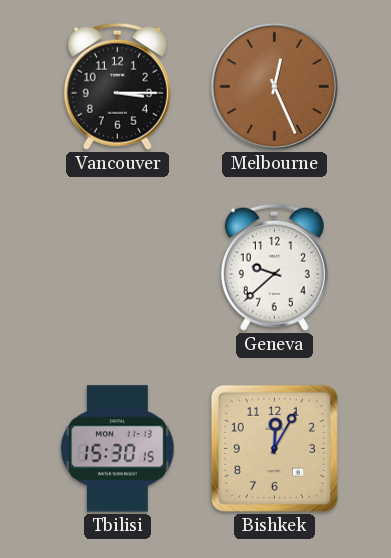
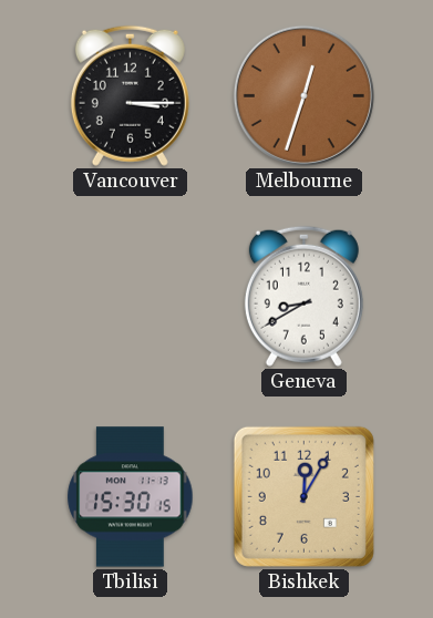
Melbourne: 12:26 -> 12:33
Geneva: 9:38 -> 8:40
